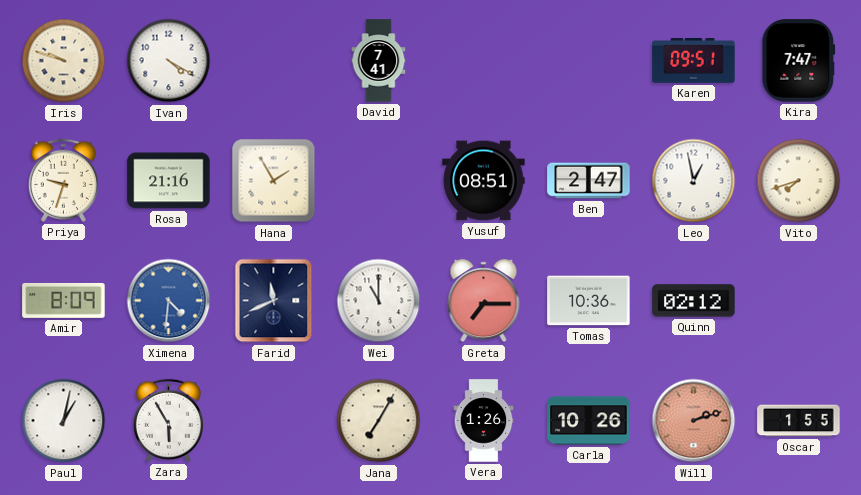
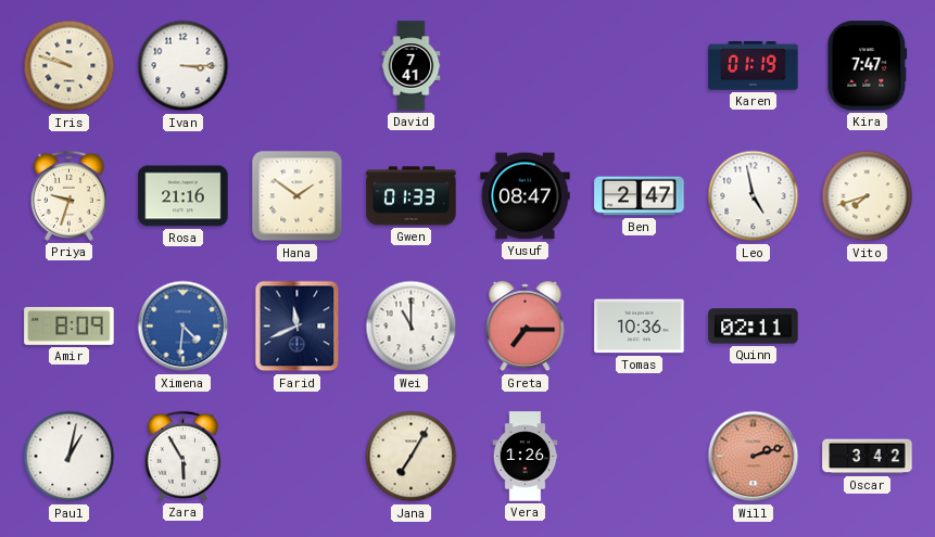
Ivan: 4:20 -> 3:15
Karen: 09:51 -> 01:19
Hana: 1:55 -> 1:51
Gwen: none -> 01:33
Yusuf: 08:51 -> 08:47
Leo: 12:58 -> 4:58
Quinn: 02:12 -> 02:11
Carla: 10:26 -> none
Oscar: 1:55 -> 3:42
